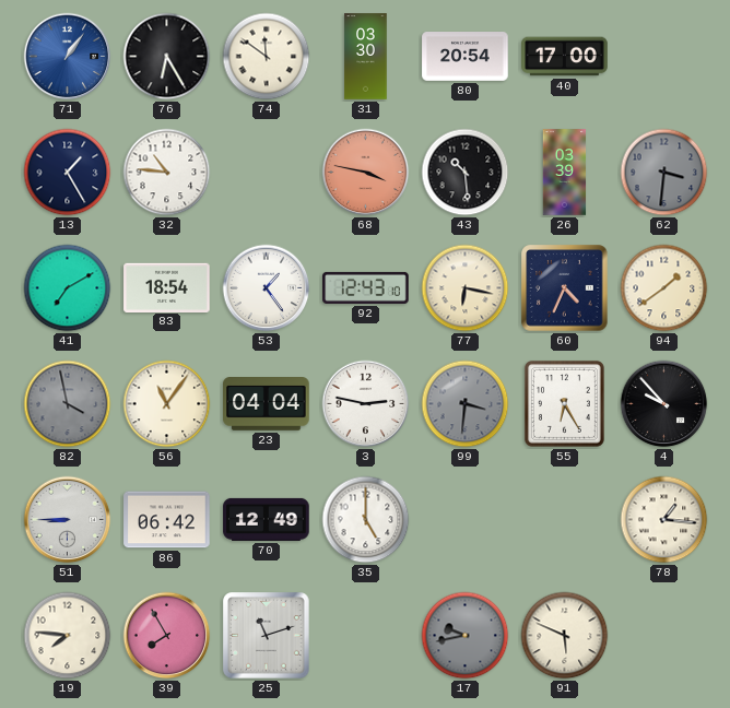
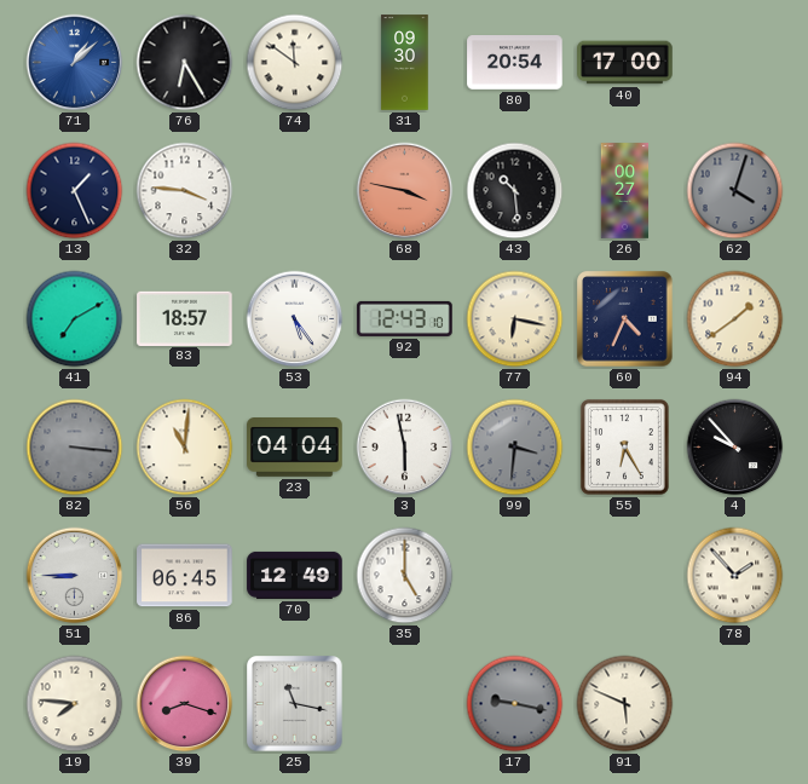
71: 1:06 -> 1:08
31: 03:30 -> 09:30
13: 1:25 -> 1:26
32: 10:46 -> 3:46
26: 03:39 -> 00:27
62: 3:31 -> 4:03
83: 18:54 -> 18:57
53: 1:24 -> 5:24
82: 3:58 -> 3:16
56: 11:06 -> 11:01
3: 2:47 -> 5:58
86: 06:42 -> 06:45
78: 1:16 -> 1:53
39: 7:55 -> 8:18
25: 11:12 -> 11:17
17: 9:43 -> 9:17
